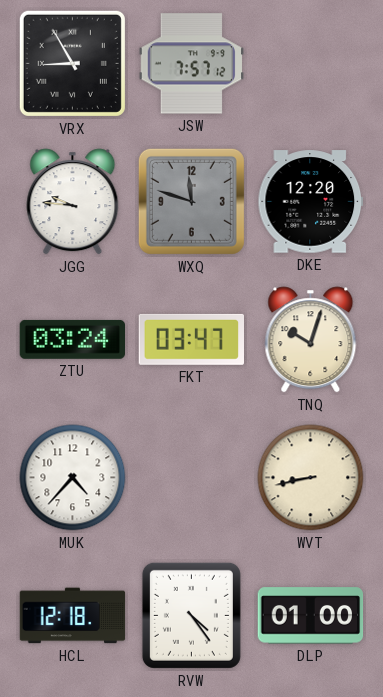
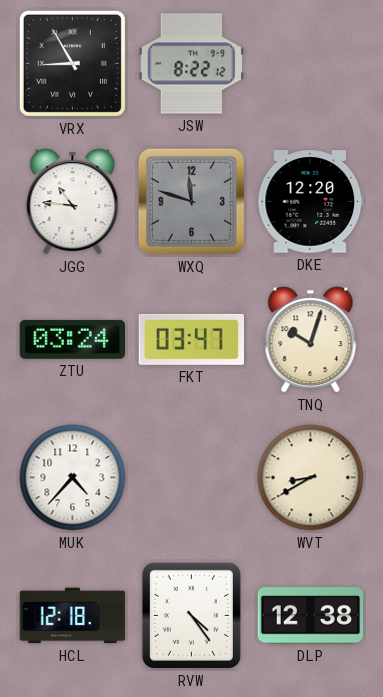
JSW: 7:57 -> 8:22
JGG: 9:46 -> 10:46
WVT: 8:43 -> 8:40
DLP: 01:00 -> 12:38
